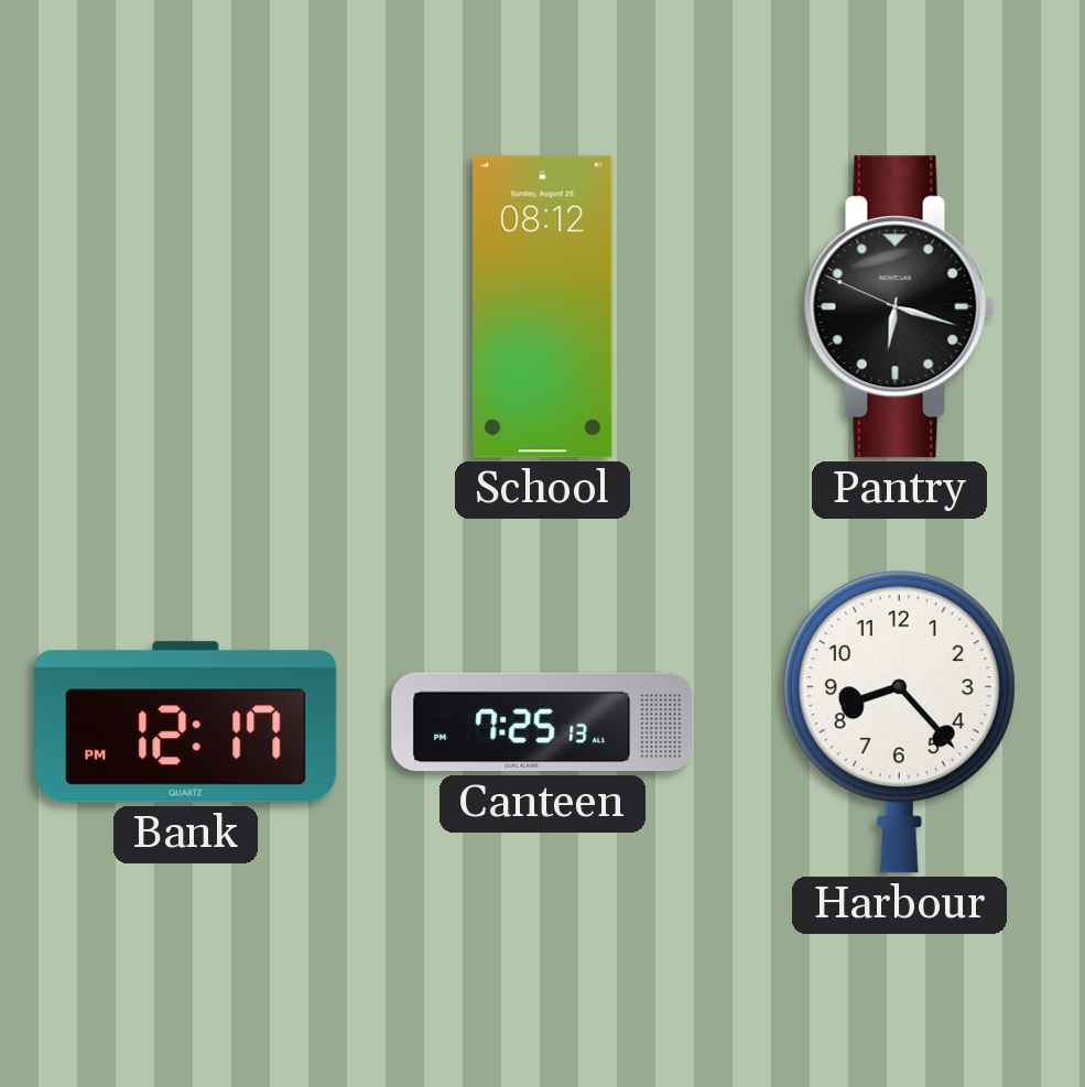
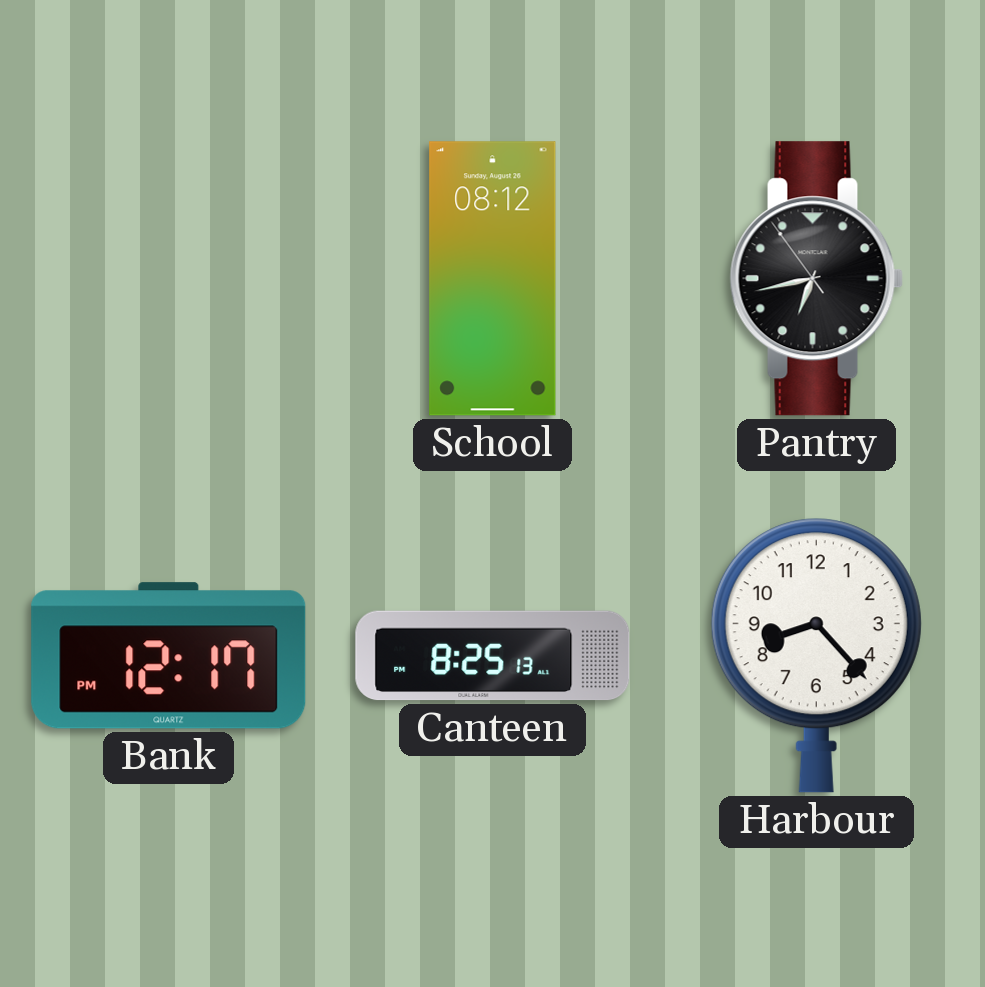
Pantry: 6:17 -> 6:42
Canteen: 7:25 -> 8:25
